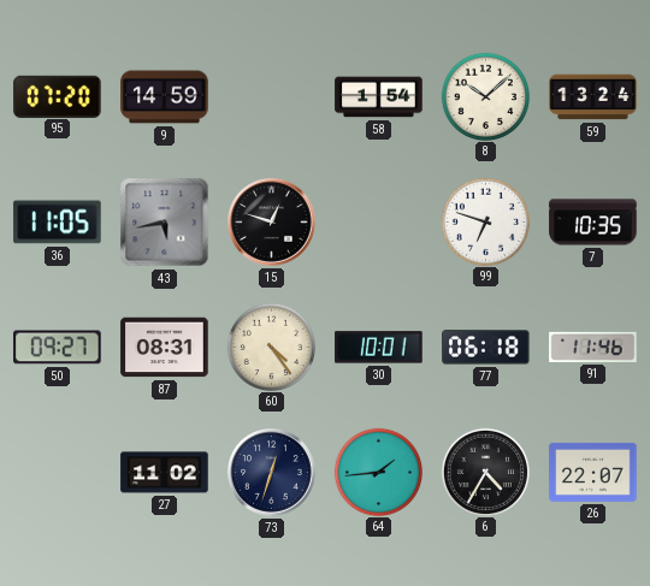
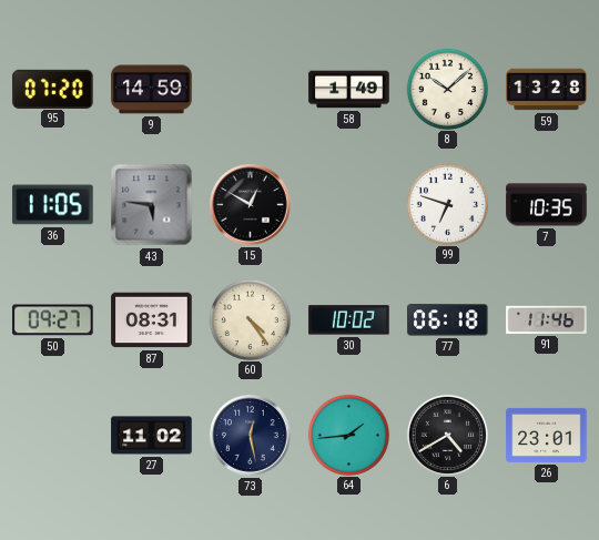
58: 1:54 -> 1:49
59: 13:24 -> 13:28
43: 5:43 -> 5:46
15: 12:48 -> 12:50
30: 10:01 -> 10:02
73: 12:33 -> 12:28
6: 4:35 -> 4:40
26: 22:07 -> 23:01
